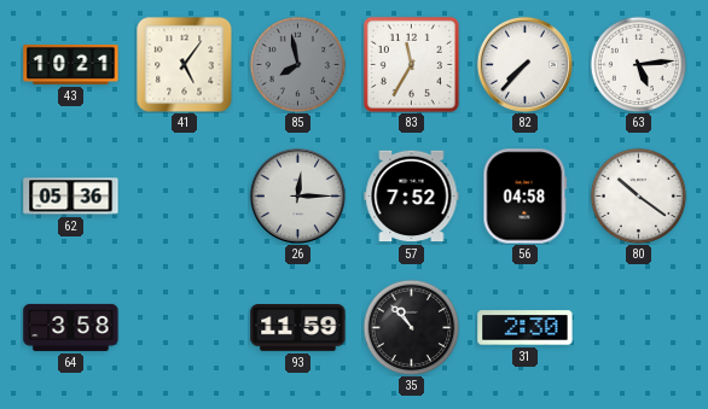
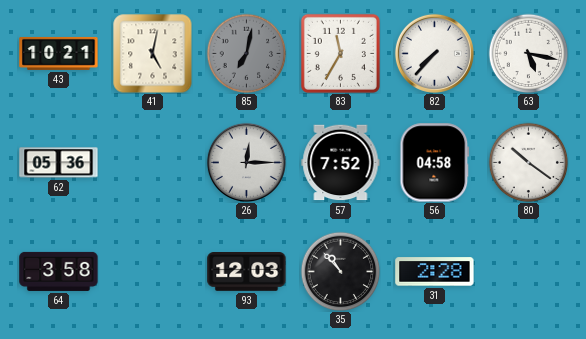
41: 5:06 -> 5:02
85: 7:58 -> 7:02
63: 5:14 -> 5:17
93: 11:59 -> 12:03
31: 2:30 -> 2:28
